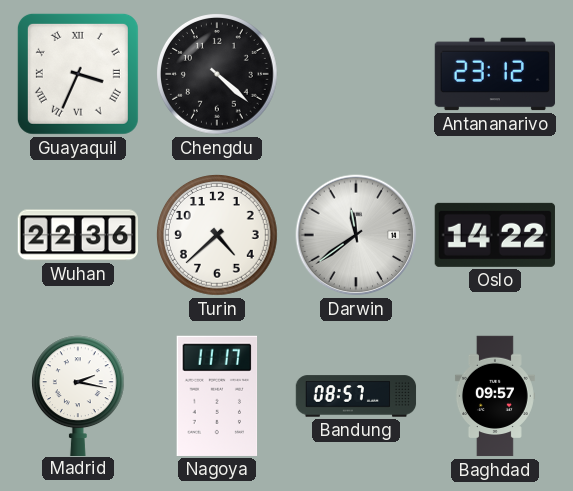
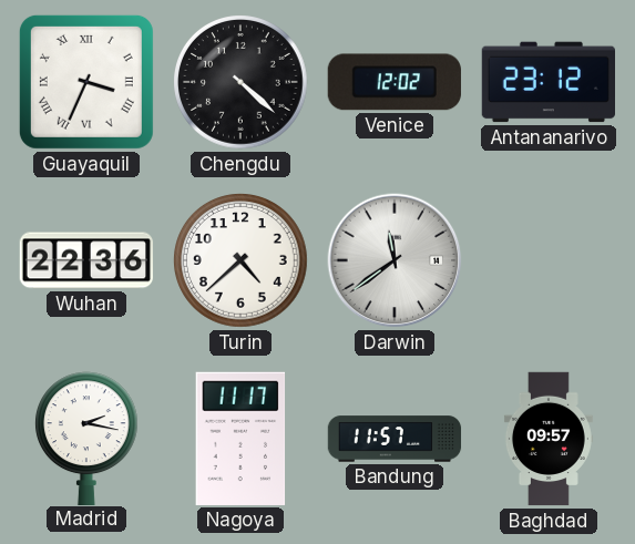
Venice: none -> 12:02
Oslo: 14:22 -> none
Bandung: 08:57 -> 11:57
